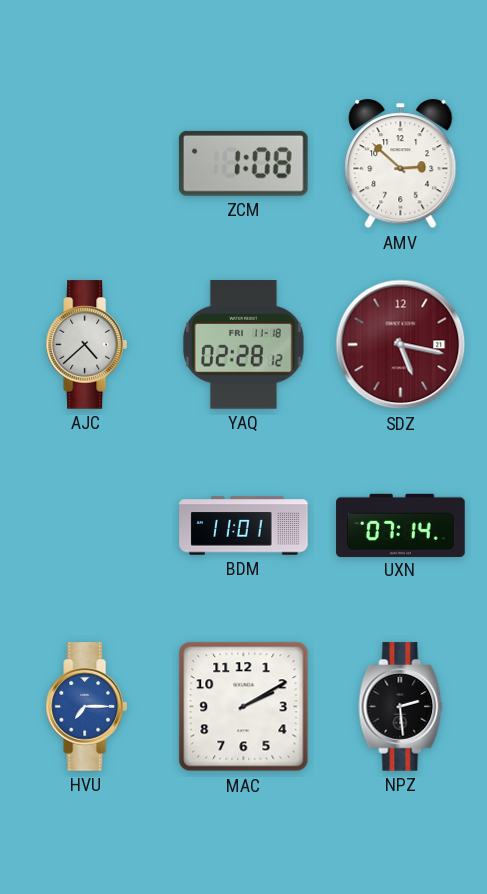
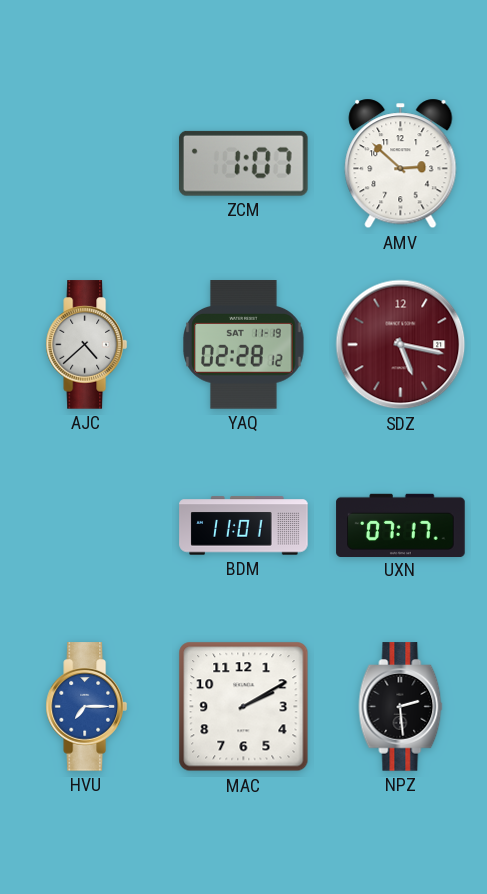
ZCM: 1:08 -> 1:07
YAQ date: FRI 11-18 -> SAT 11-19
UXN: 07:14 -> 07:17
